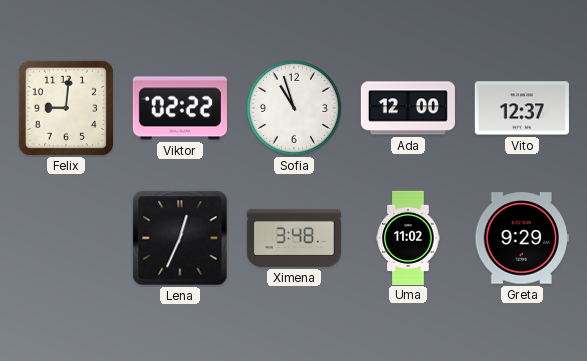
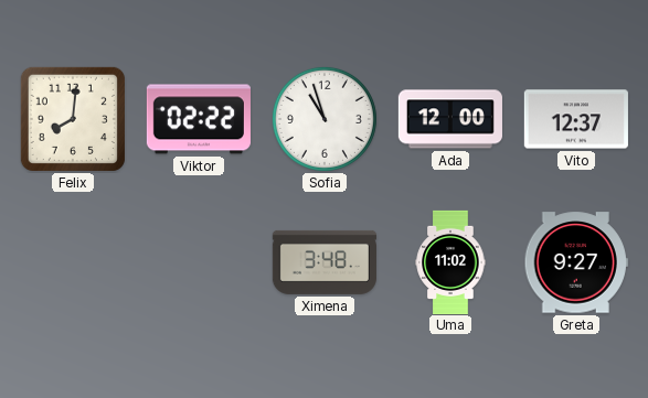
Felix: 9:01 -> 8:01
Lena: 12:34 -> none
Greta: 9:29 -> 9:27
